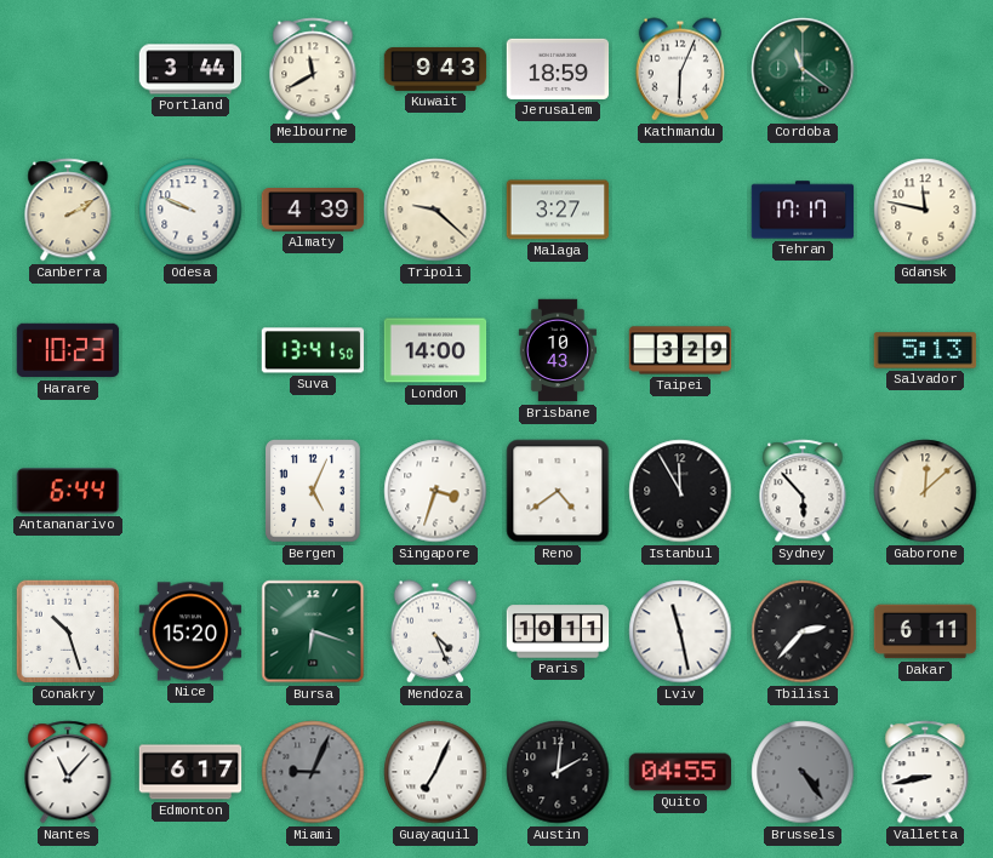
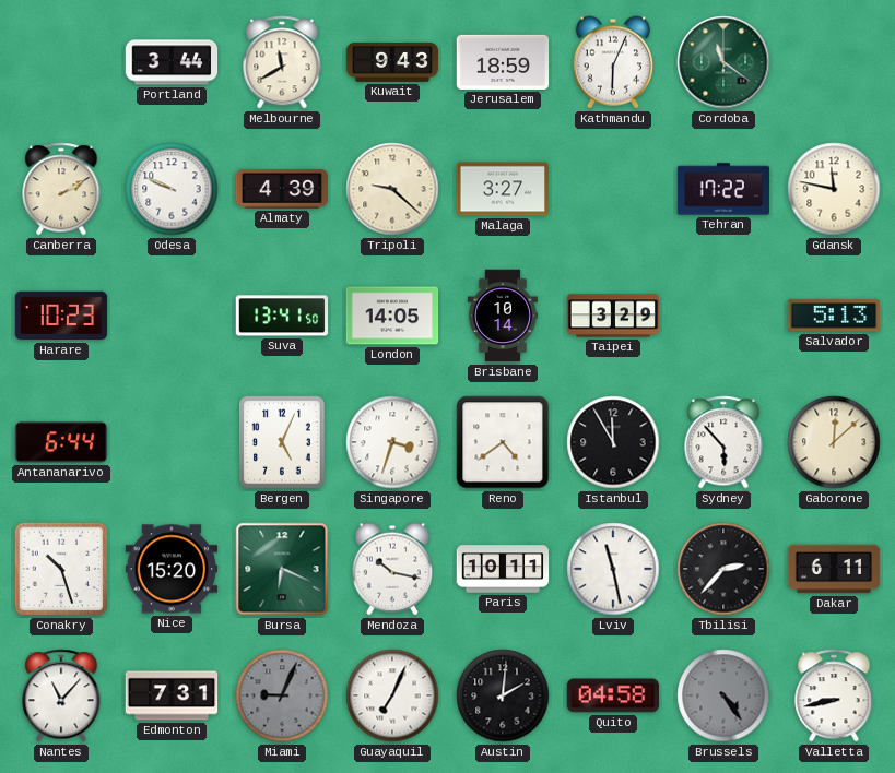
Tehran: 17:17 -> 17:22
London: 14:00 -> 14:05
Brisbane: 10:43 -> 10:14
Bursa: 6:18 -> 6:19
Mendoza: 4:26 -> 10:17
Edmonton: 6:17 -> 7:31
Quito: 04:55 -> 04:58
